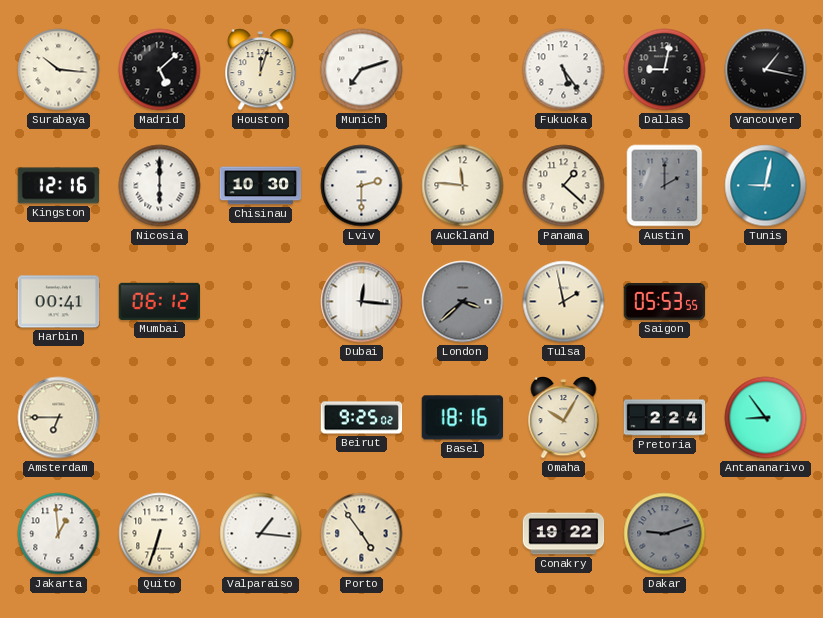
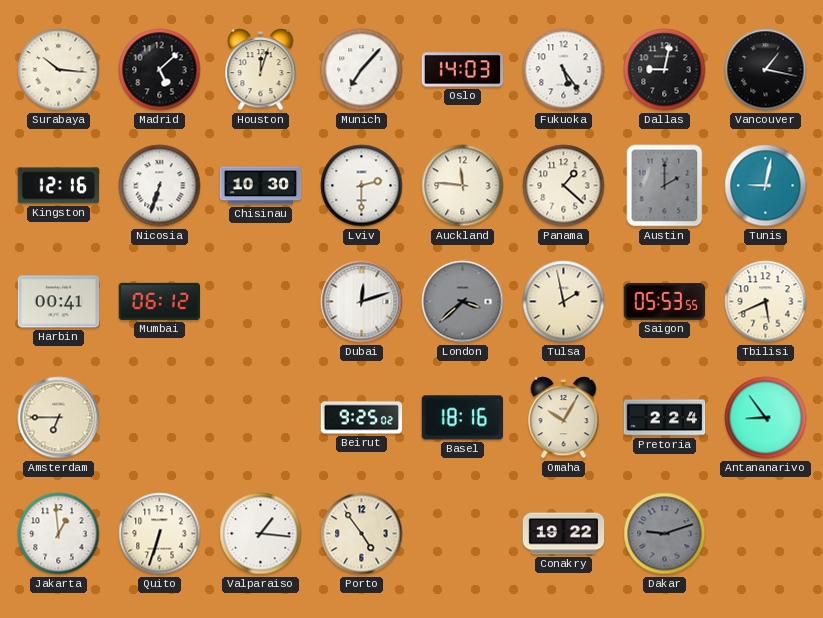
Munich: 7:12 -> 7:07
Oslo: none -> 14:03
Nicosia: 6:00 -> 6:33
Dubai: 12:16 -> 12:12
Tbilisi: none -> 5:41
